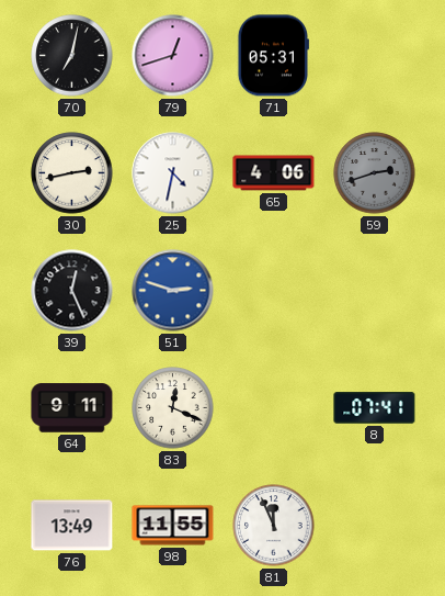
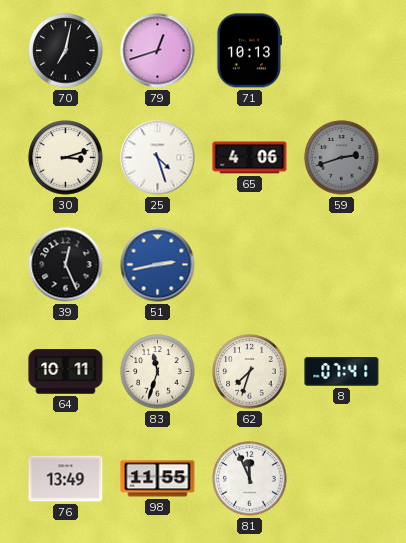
71: 05:31 -> 10:13
30: 2:43 -> 3:12
25: 4:32 -> 4:27
51: 2:48 -> 2:43
64: 9:11 -> 10:11
83: 12:19 -> 11:33
62: none -> 7:33
